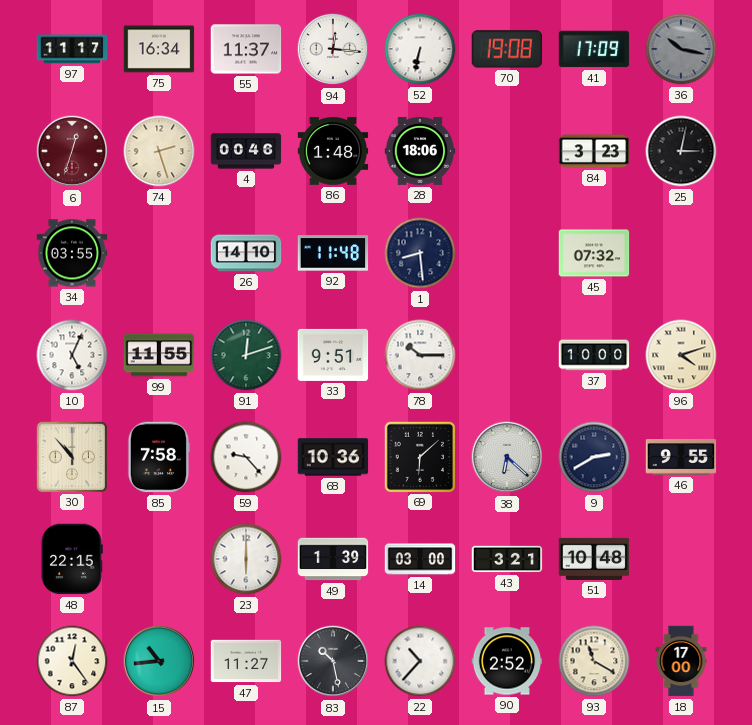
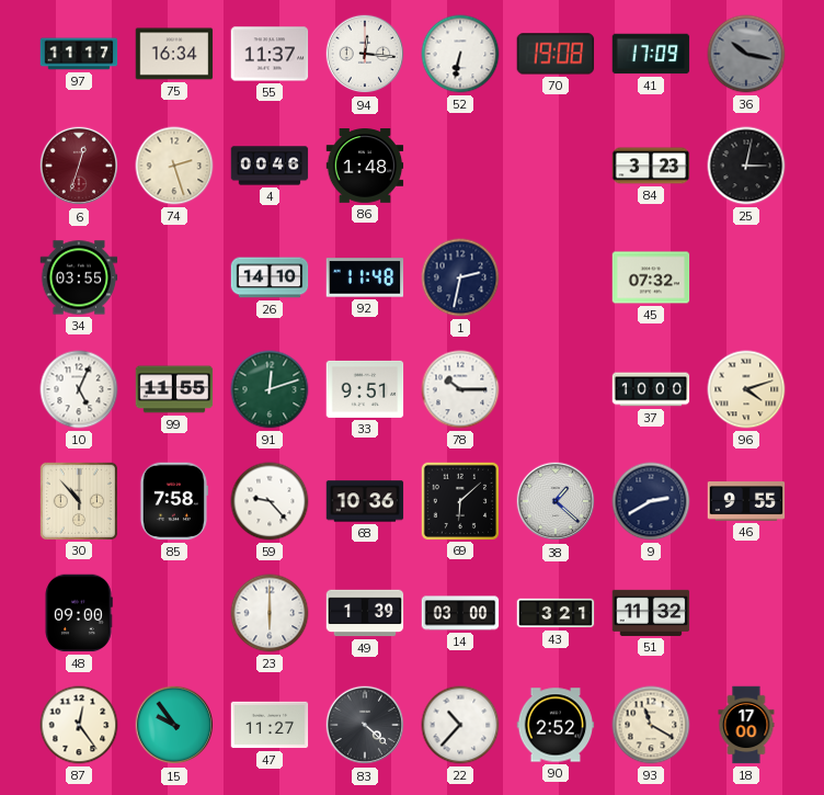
28: 18:06 -> none
1: 8:29 -> 2:32
38: 6:22 -> 1:22
48: 22:15 -> 09:00
51: 10:48 -> 11:32
15: 10:44 -> 9:54
83: 10:28 -> 4:22
